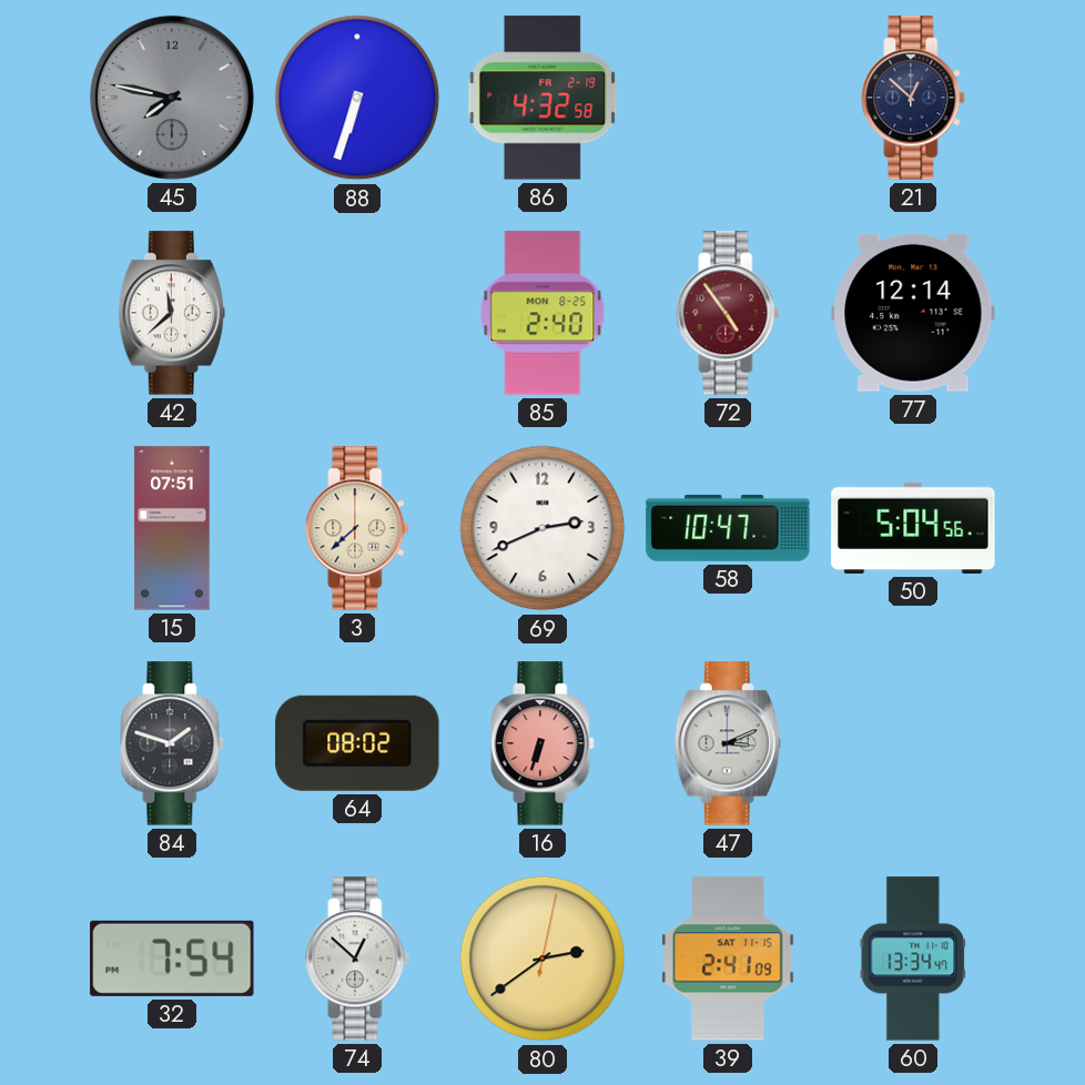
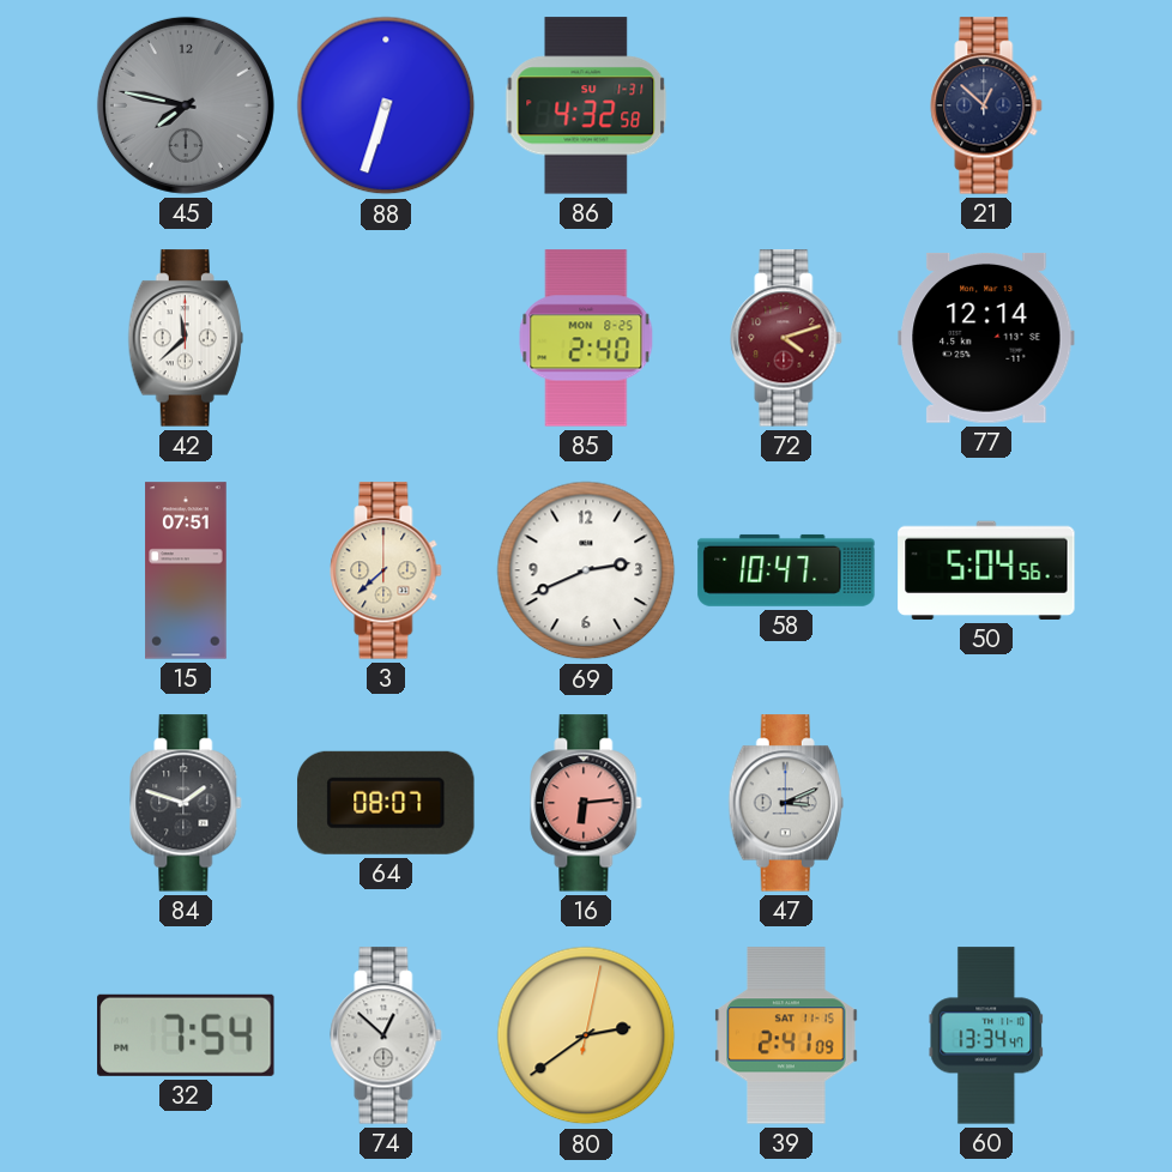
86 date: FR 2-19 -> SU 1-31
72: 4:54 -> 4:12
64: 08:02 -> 08:07
16: 6:33 -> 6:14
